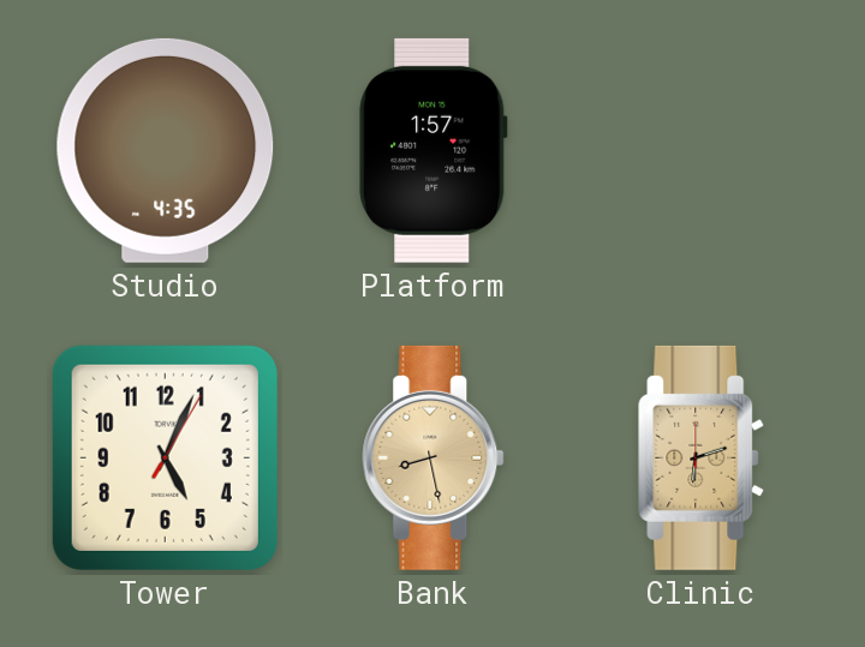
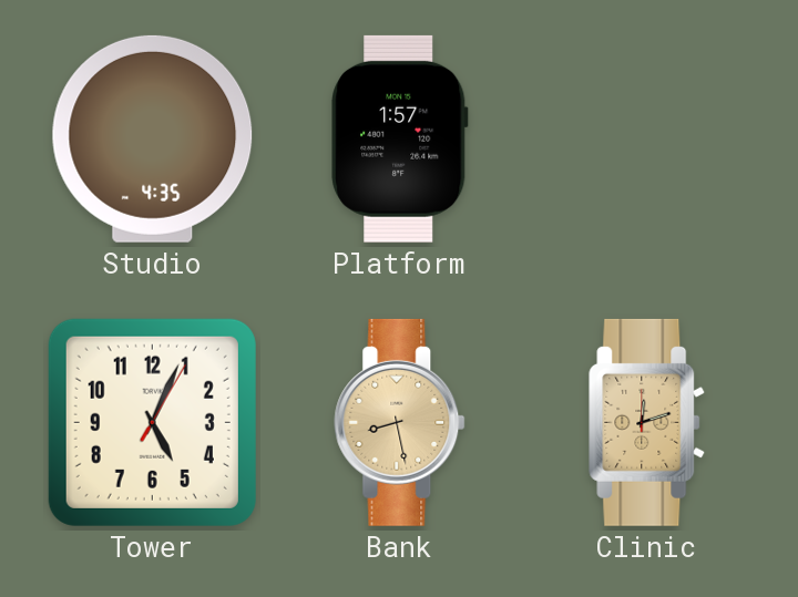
Clinic: 6:12 -> 12:12
